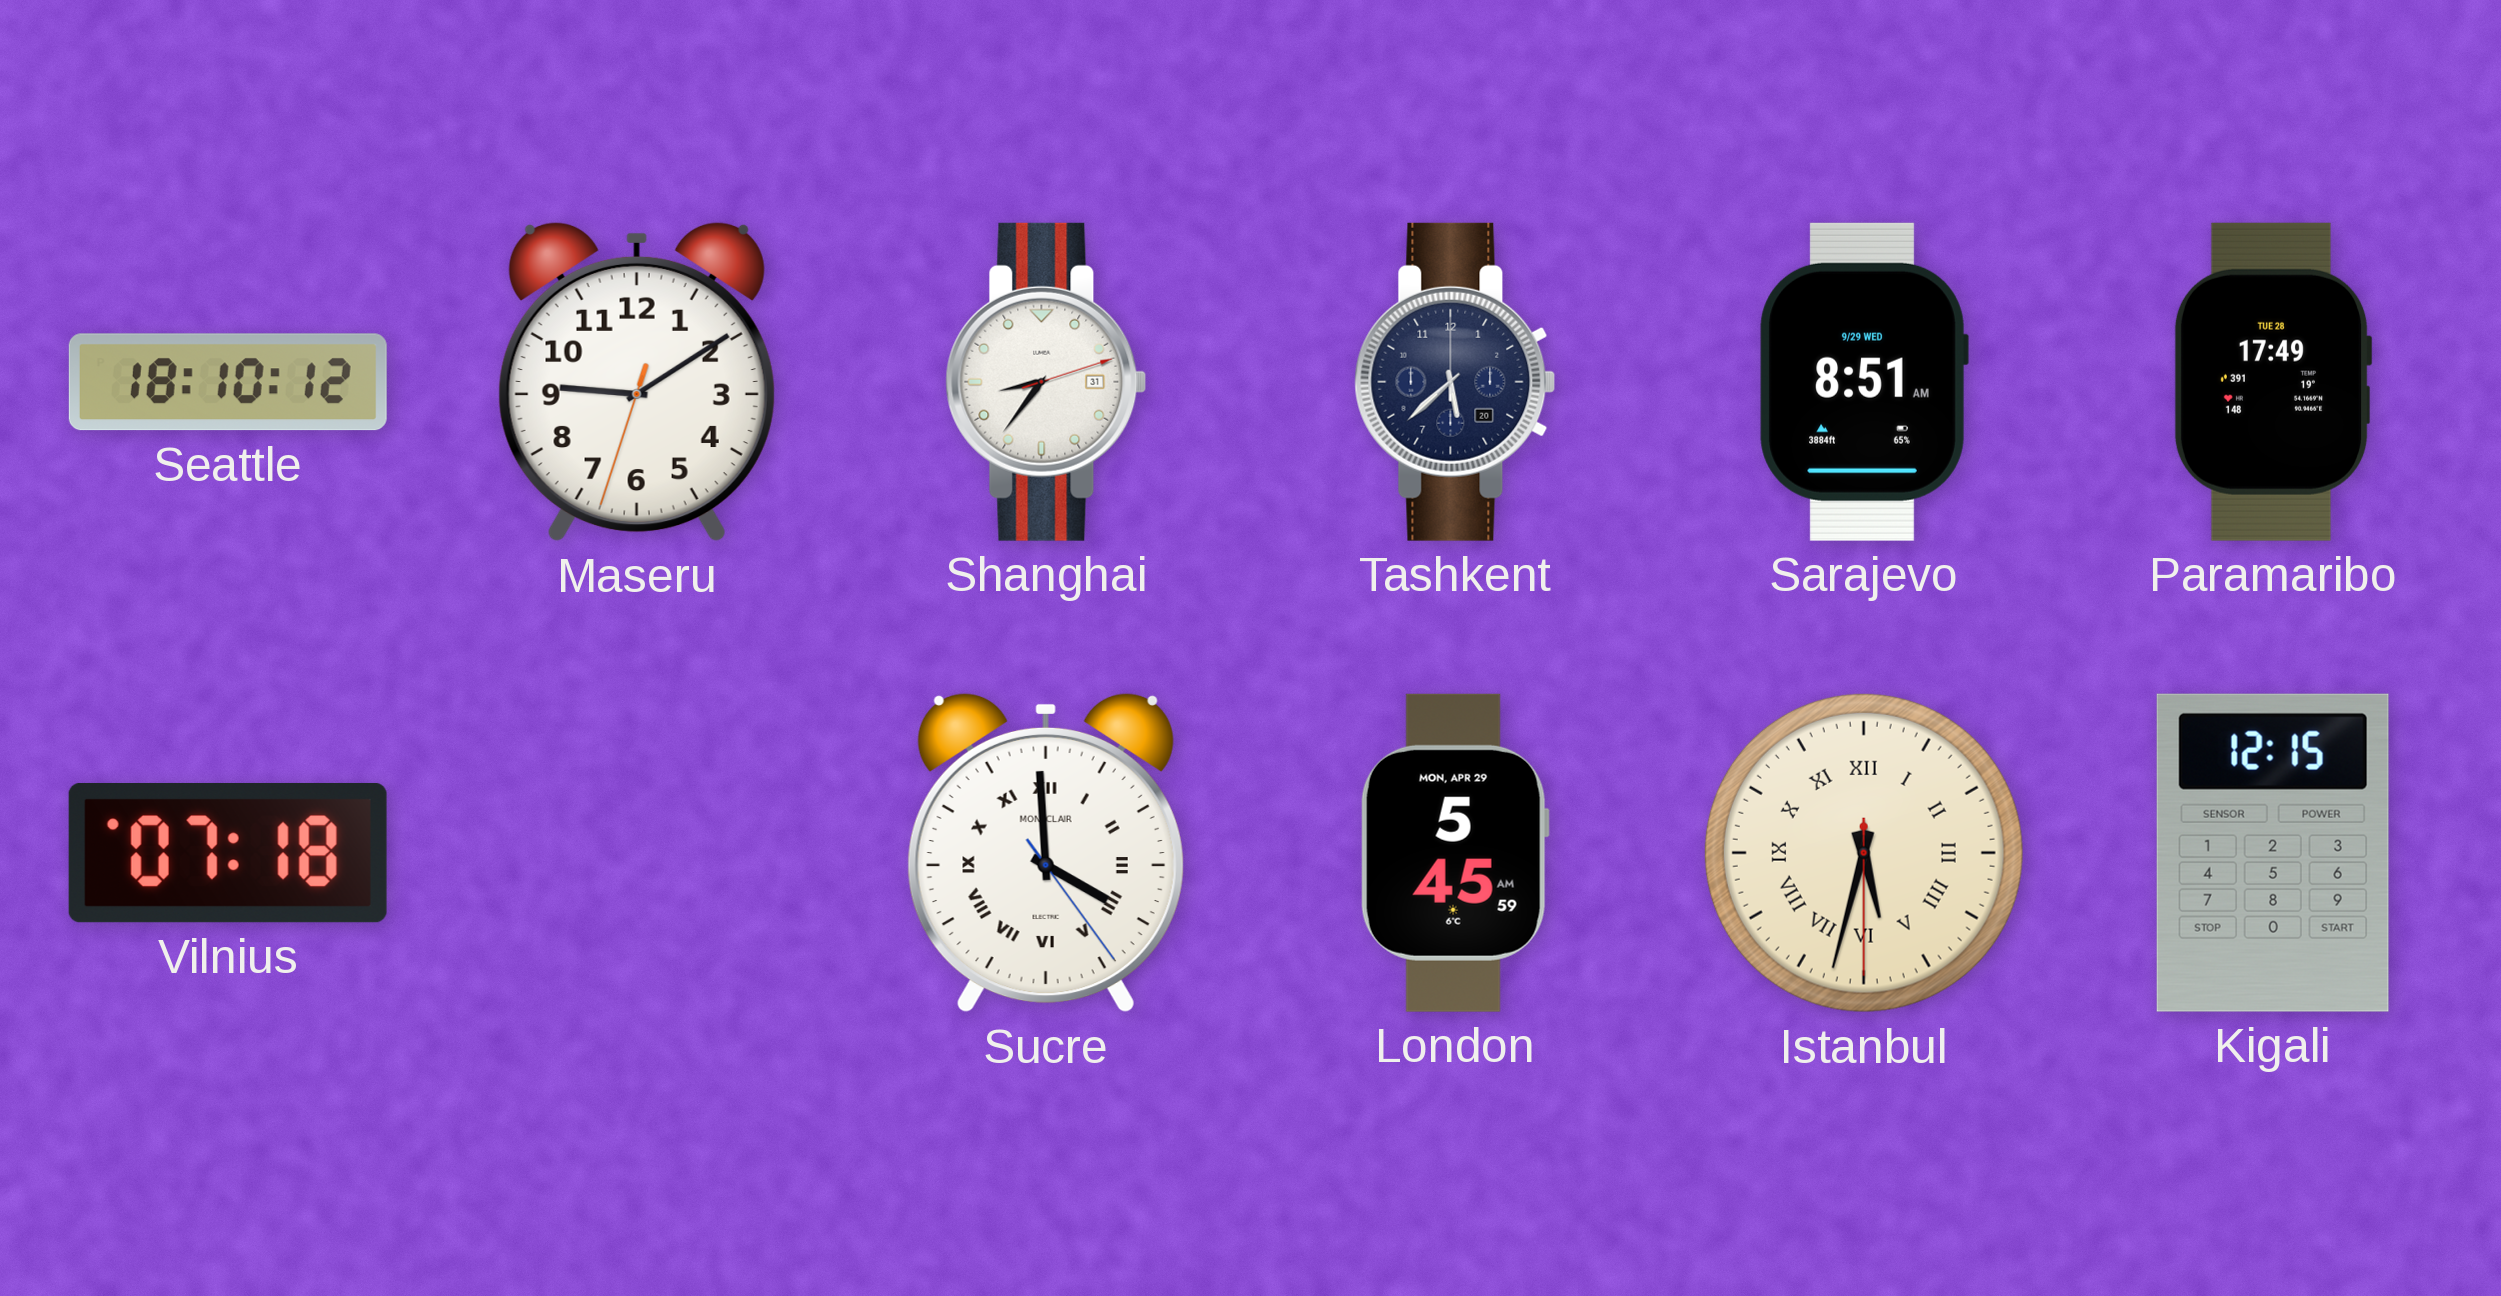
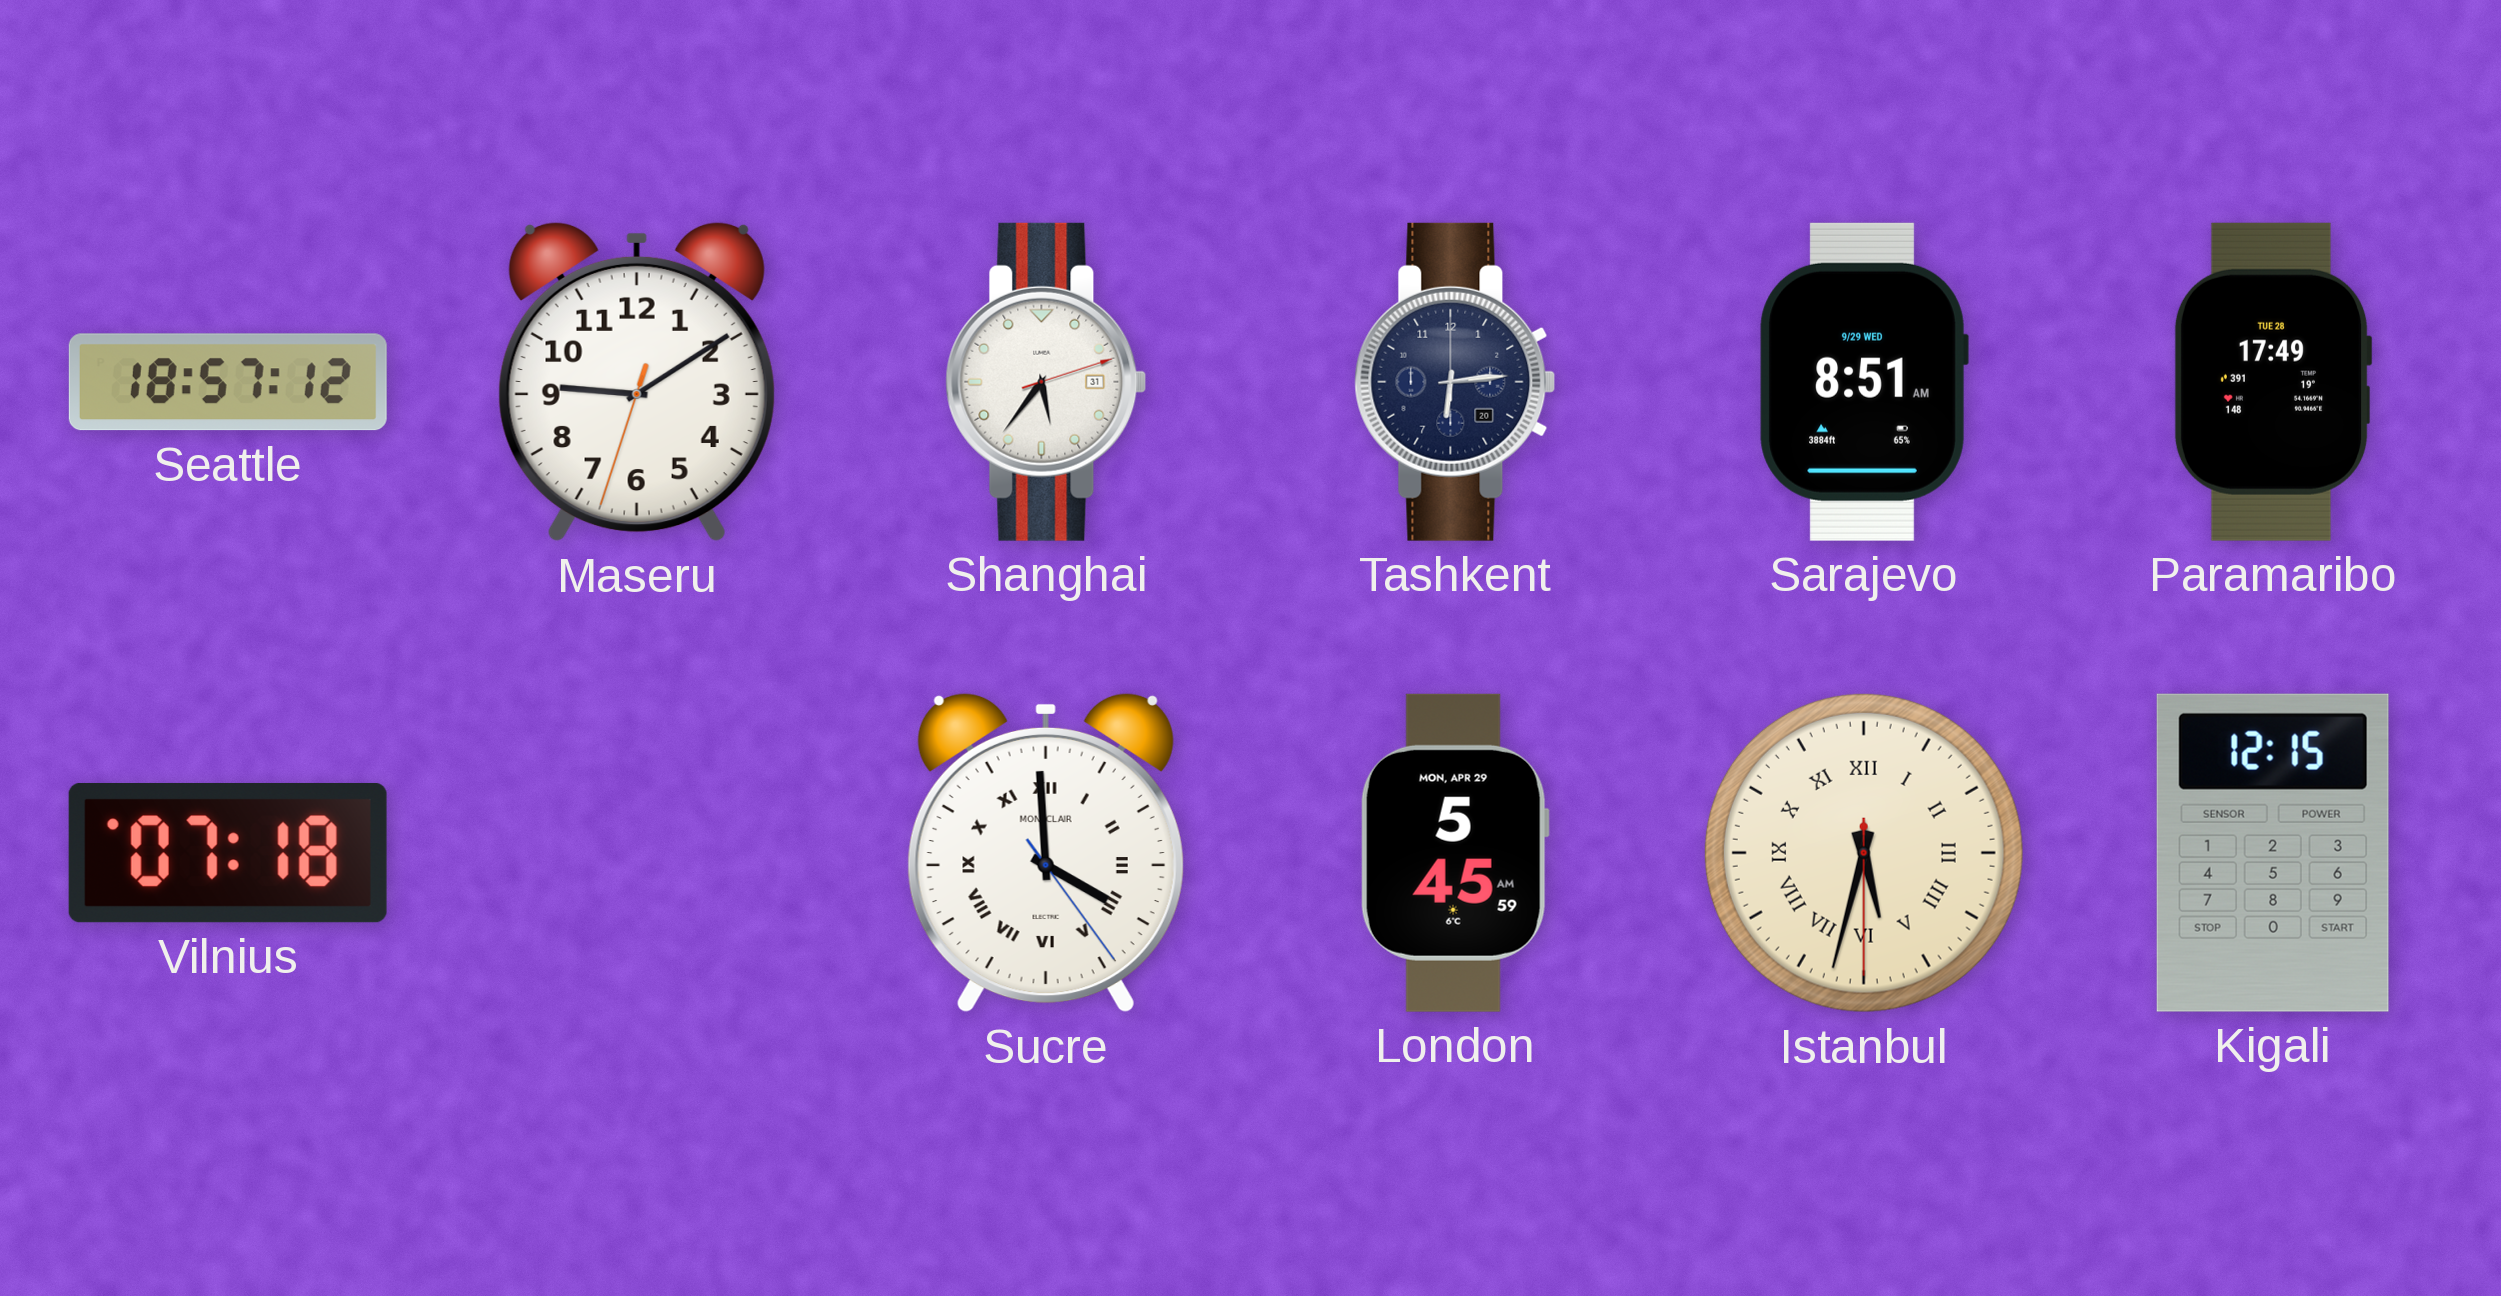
Seattle: 18:10 -> 18:57
Shanghai: 8:36 -> 5:36
Tashkent: 5:38 -> 6:14
